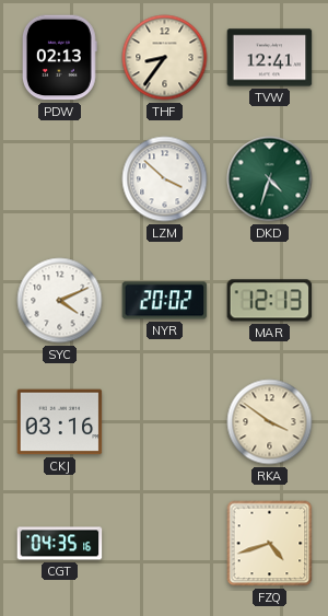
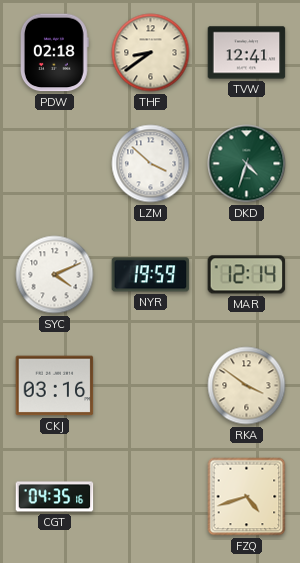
PDW: 02:13 -> 02:18
THF: 8:36 -> 8:39
NYR: 20:02 -> 19:59
MAR: 12:13 -> 12:14
